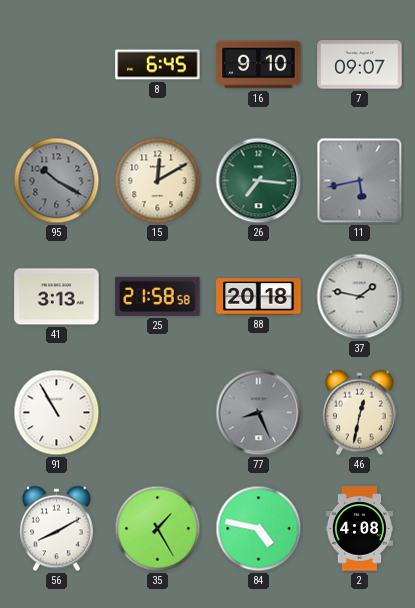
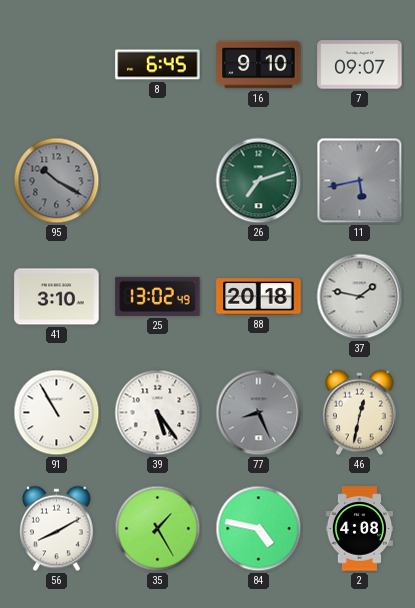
15: 12:10 -> none
26: 7:16 -> 7:12
41: 3:13 -> 3:10
25: 21:58 -> 13:02
39: none -> 5:24
